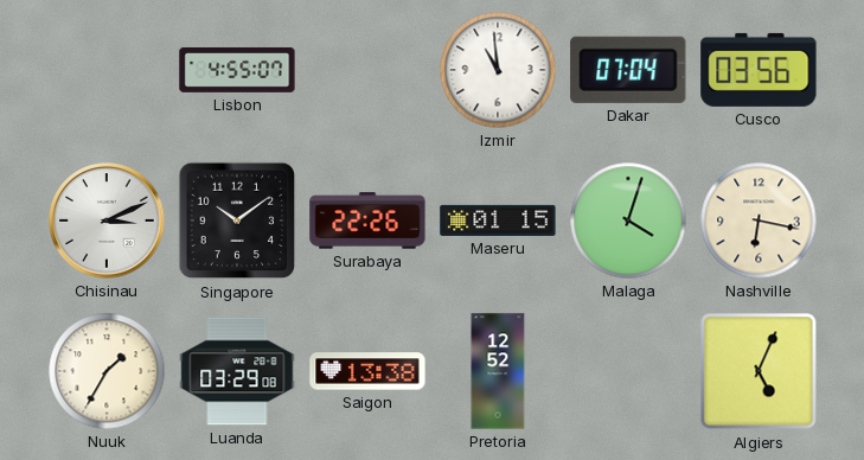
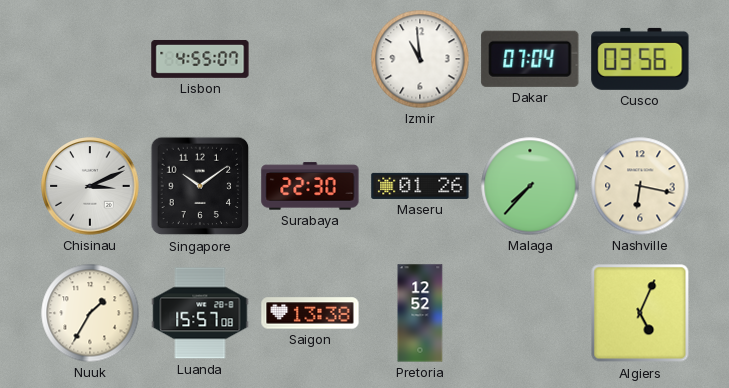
Surabaya: 22:26 -> 22:30
Maseru: 01:15 -> 01:26
Malaga: 4:03 -> 7:37
Luanda: 03:29 -> 15:57
